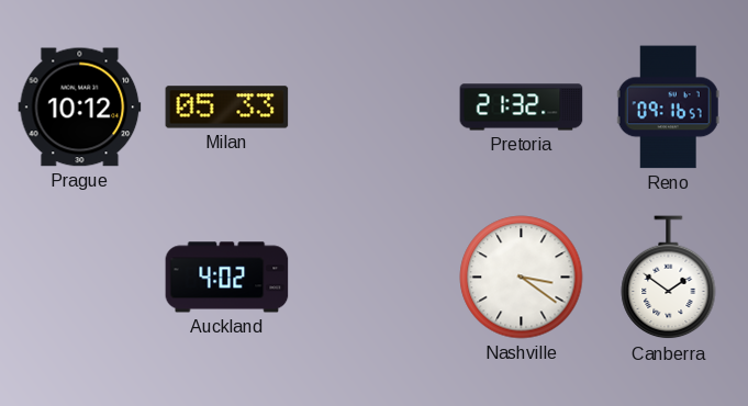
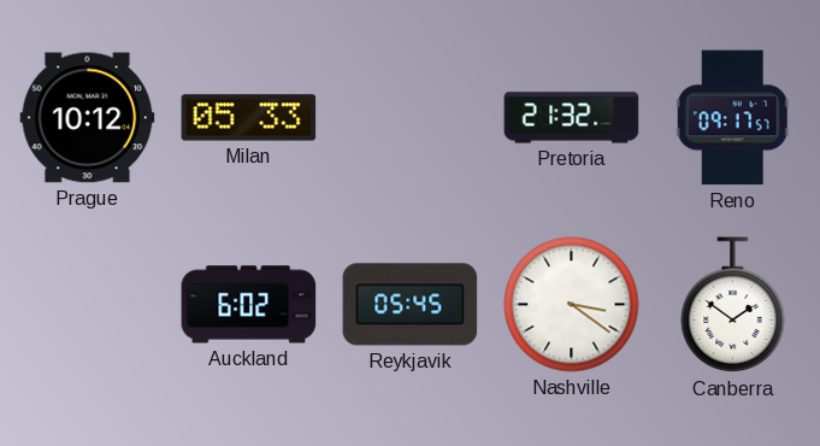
Reno: 09:16 -> 09:17
Auckland: 4:02 -> 6:02
Reykjavik: none -> 05:45
